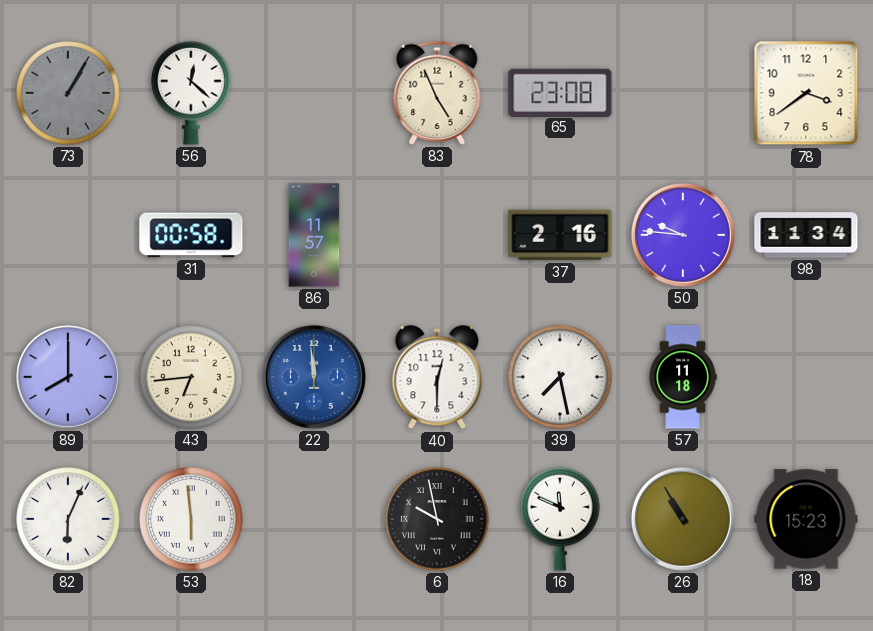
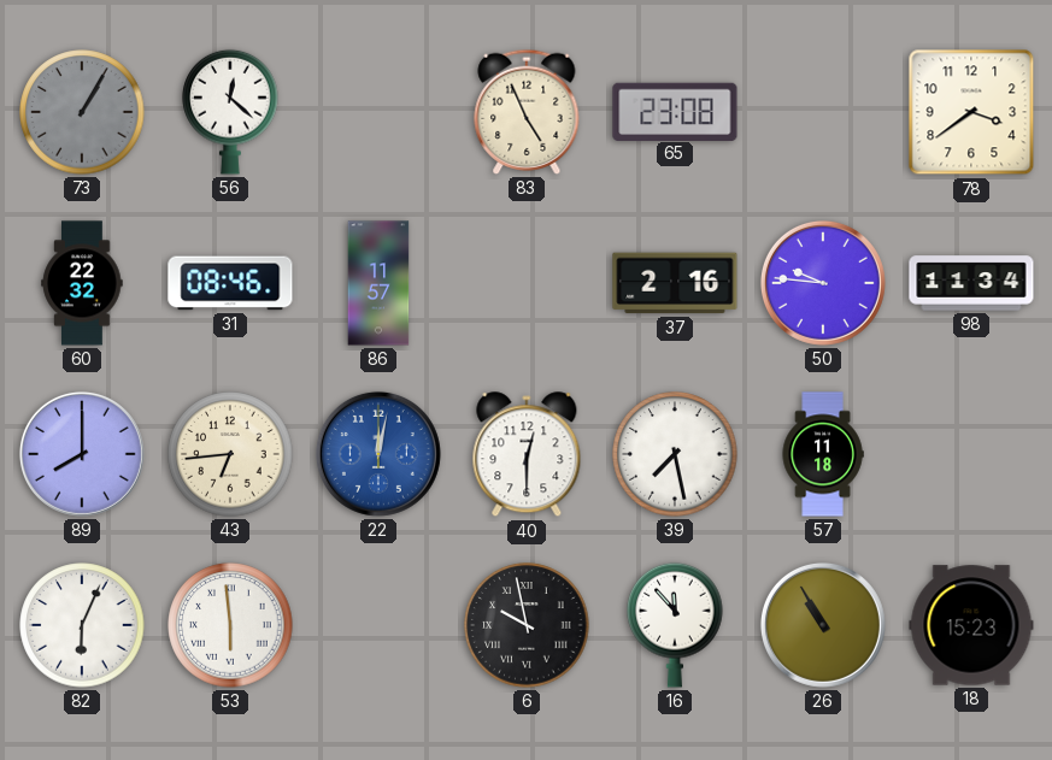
60: none -> 22:32
31: 00:58 -> 08:46
22: 11:59 -> 12:02
16: 11:49 -> 11:53
